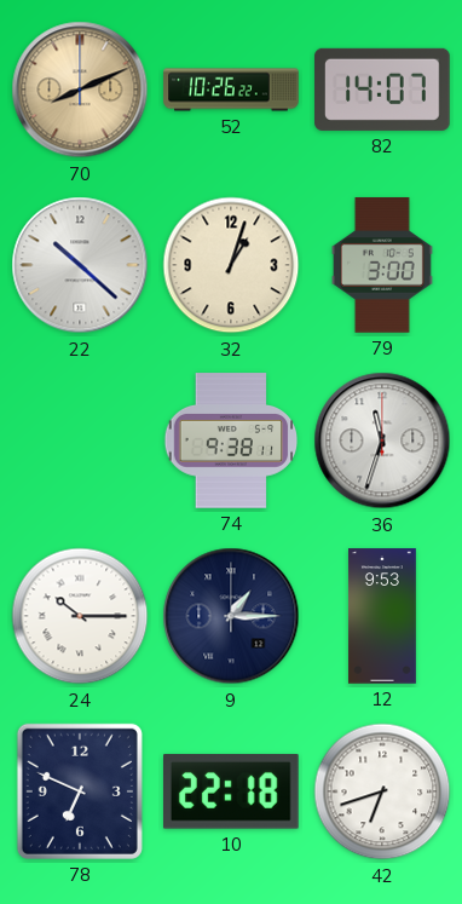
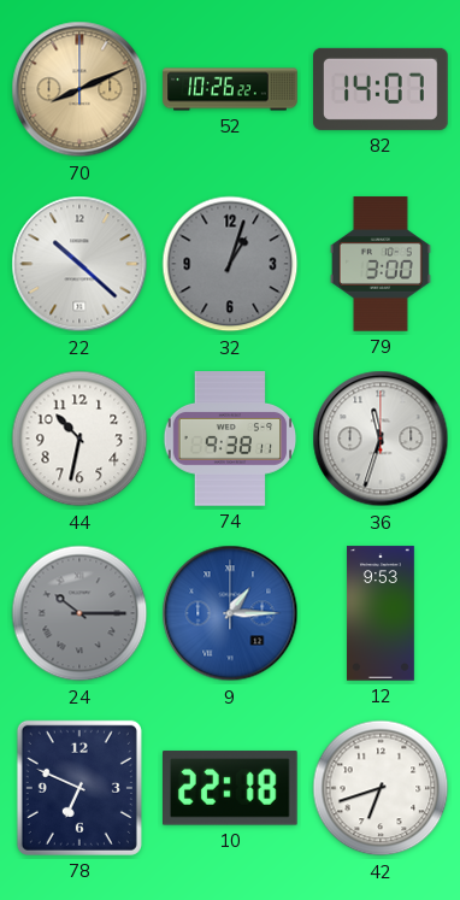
32 dial: cream -> grey
44: none -> 10:32
24 dial: white -> grey
9 dial: navy -> blue
